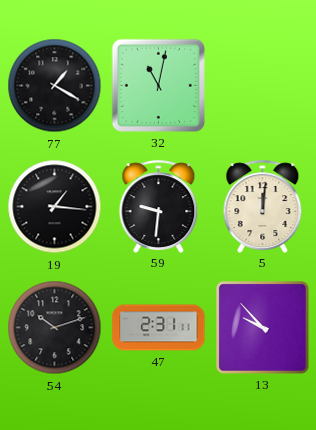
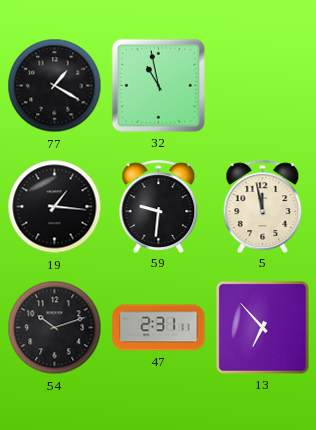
32: 11:02 -> 10:58
5: 12:01 -> 11:58
13: 9:53 -> 6:53
